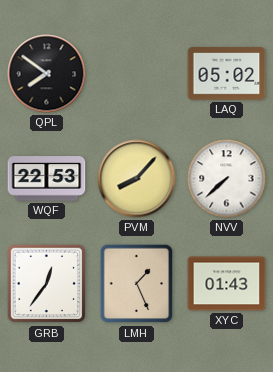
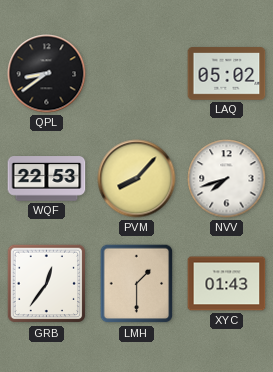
QPL: 7:51 -> 8:39
NVV: 7:38 -> 7:42
LMH: 1:26 -> 1:30
